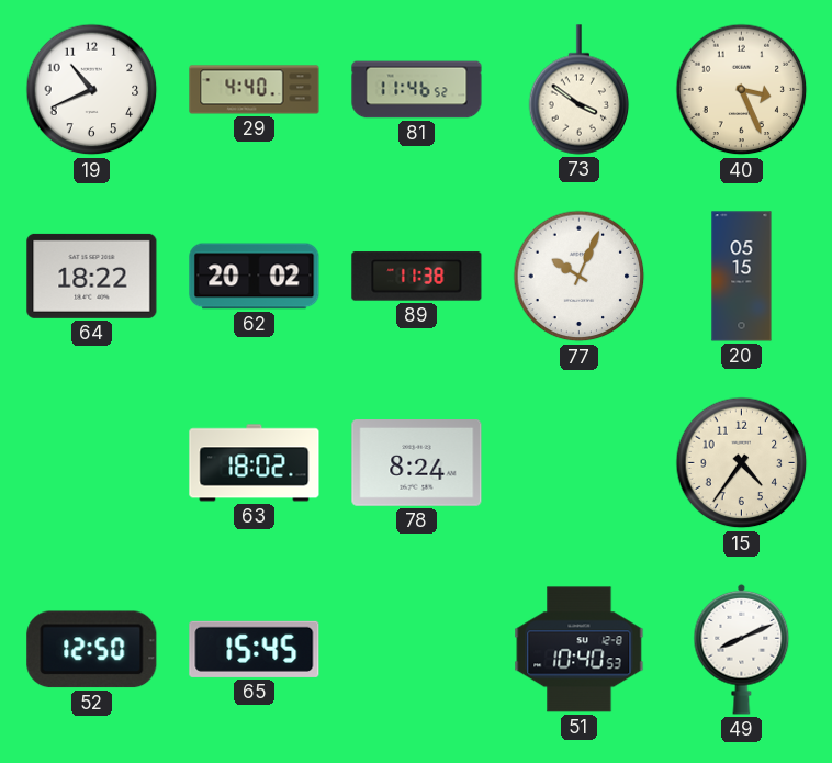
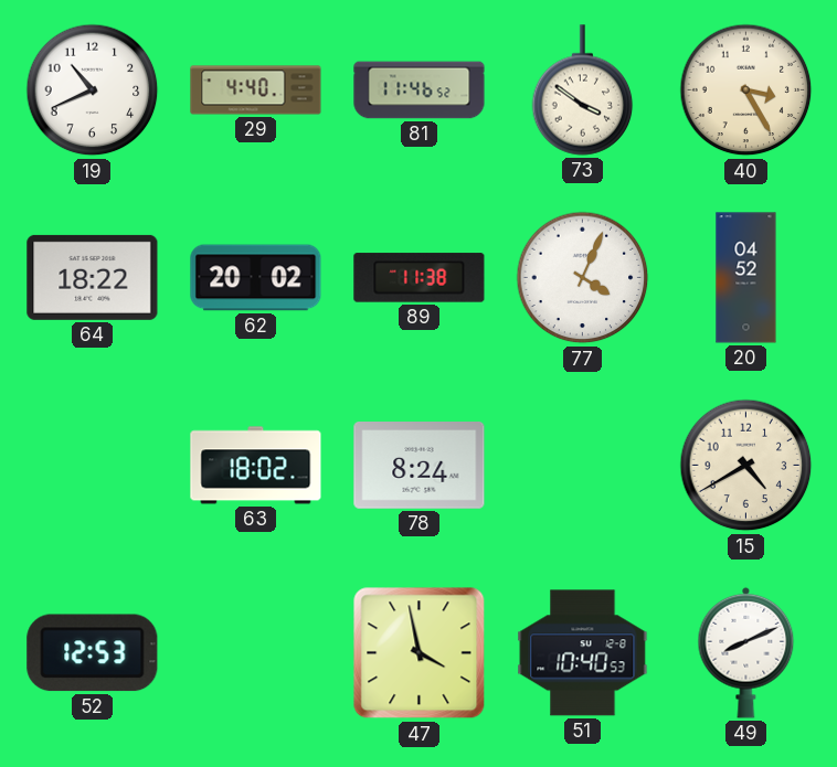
40: 3:26 -> 3:25
77: 10:04 -> 4:04
20: 05:15 -> 04:52
15: 4:36 -> 4:40
52: 12:50 -> 12:53
65: 15:45 -> none
47: none -> 3:58
